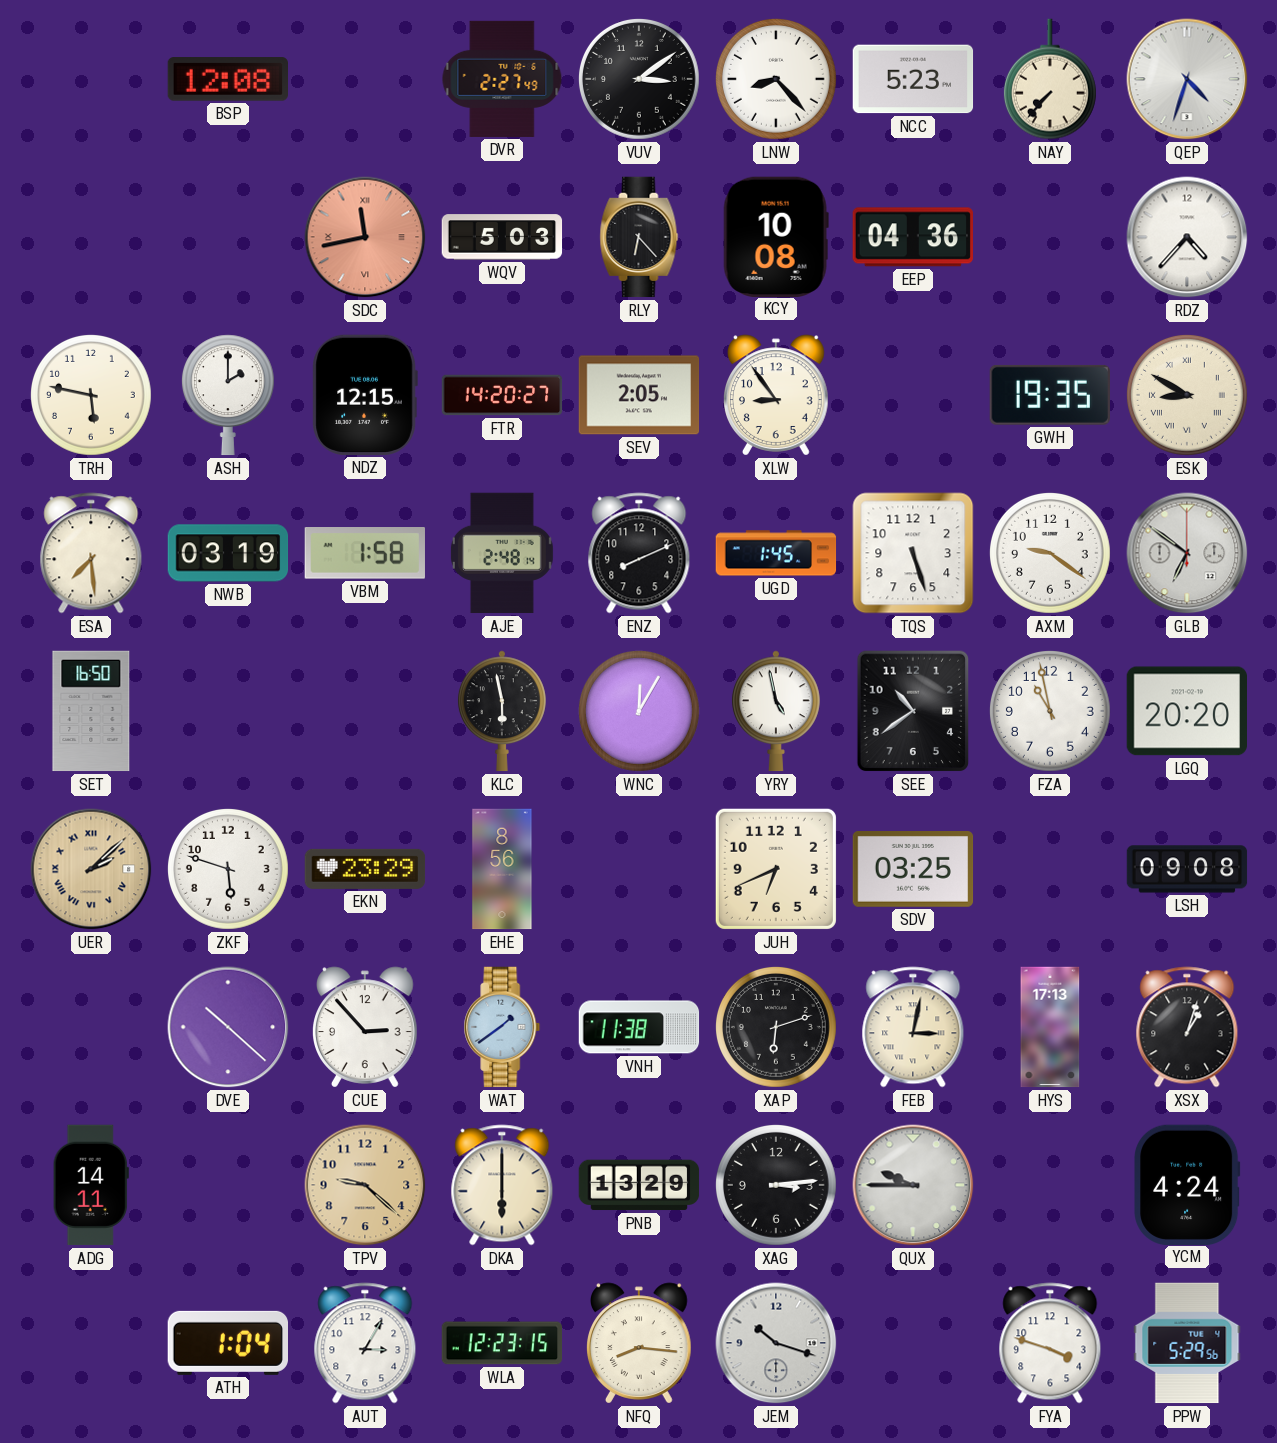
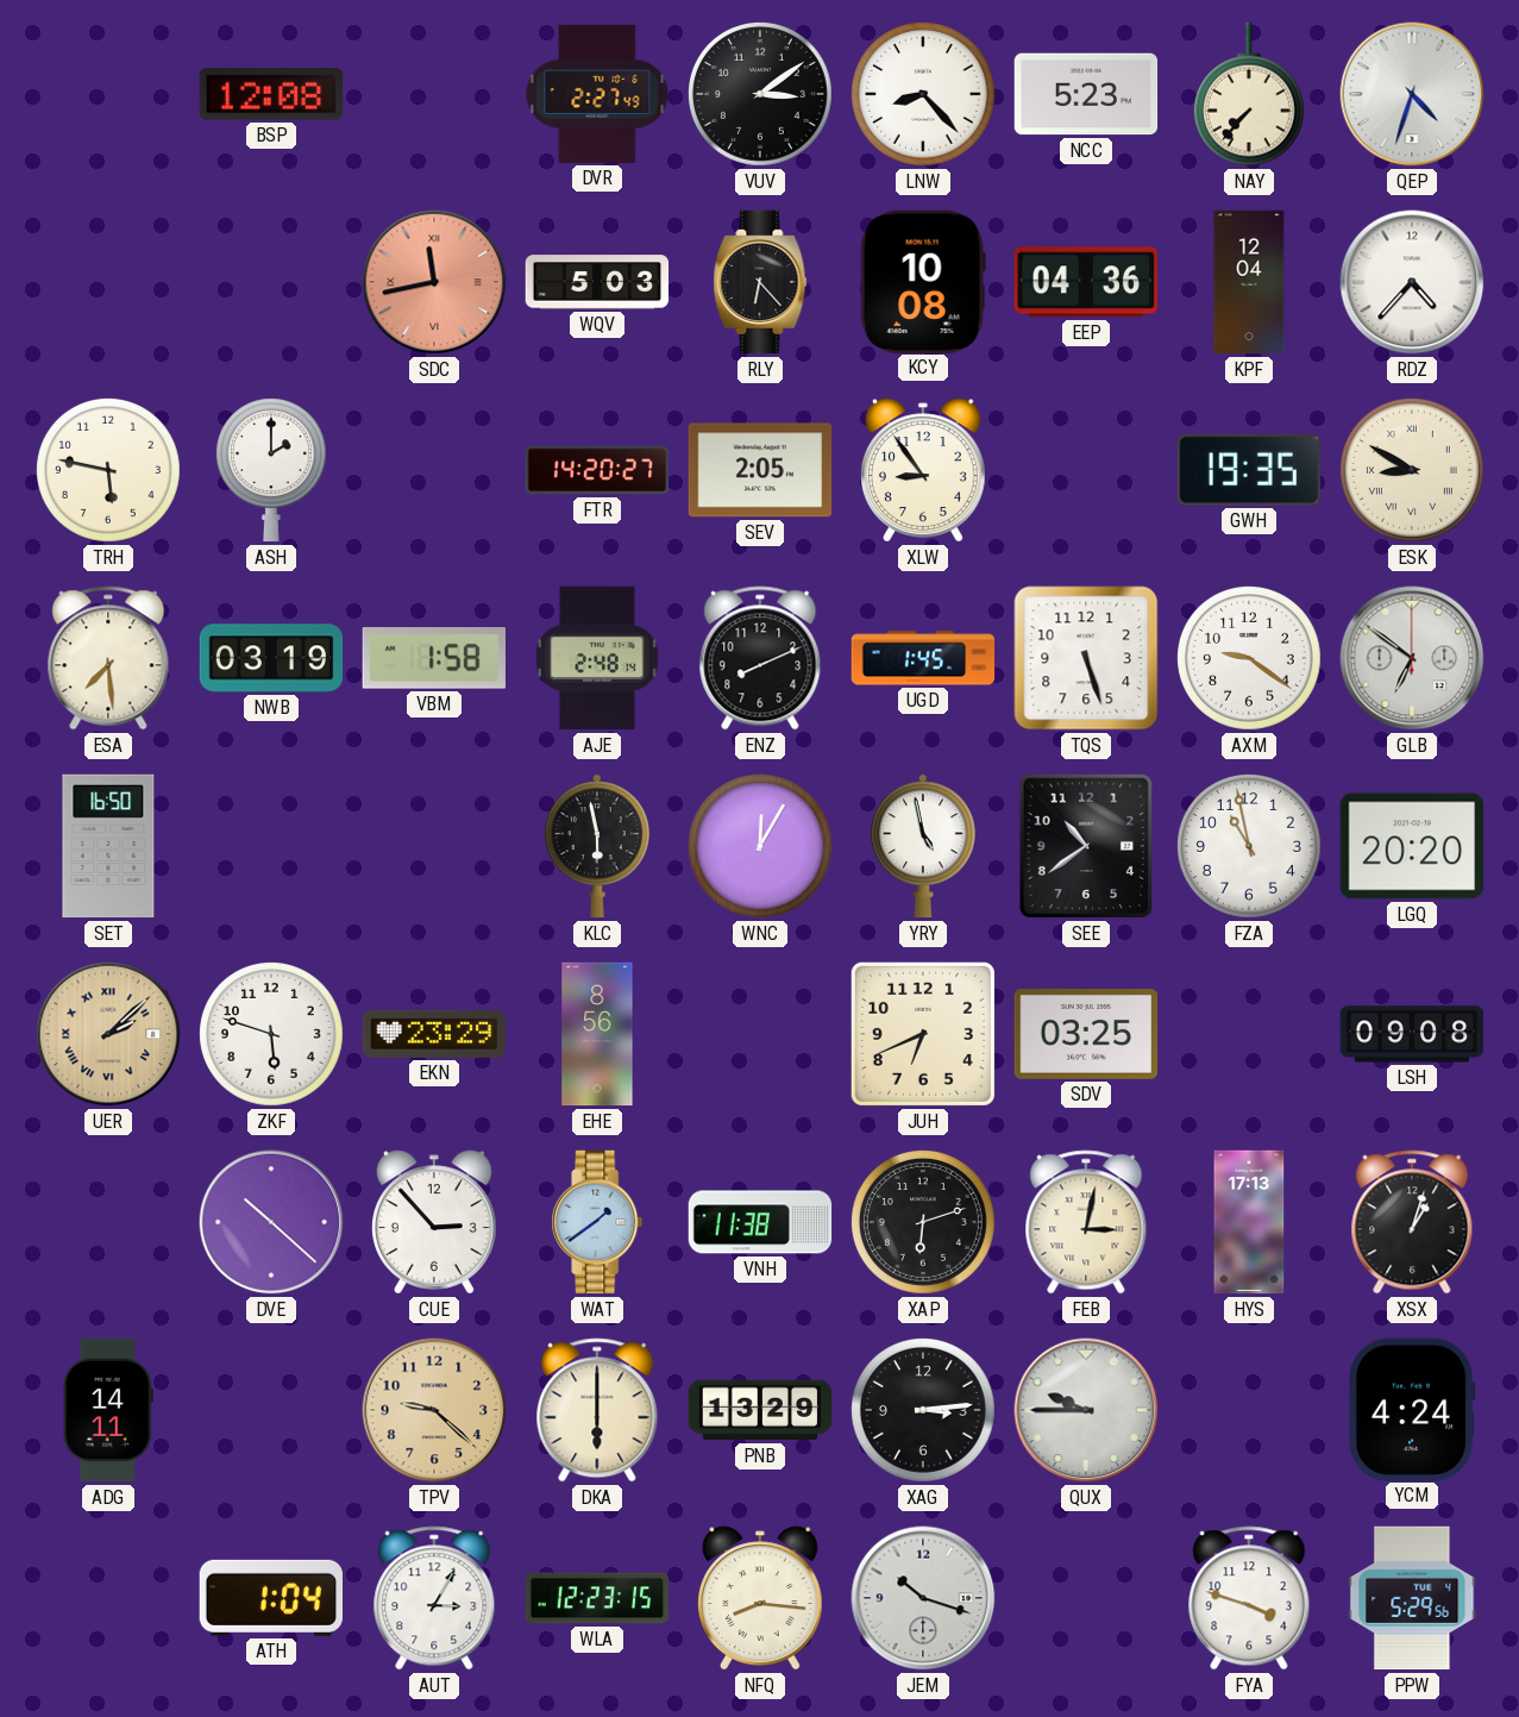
KPF: none -> 12:04
NDZ: 12:15 -> none
